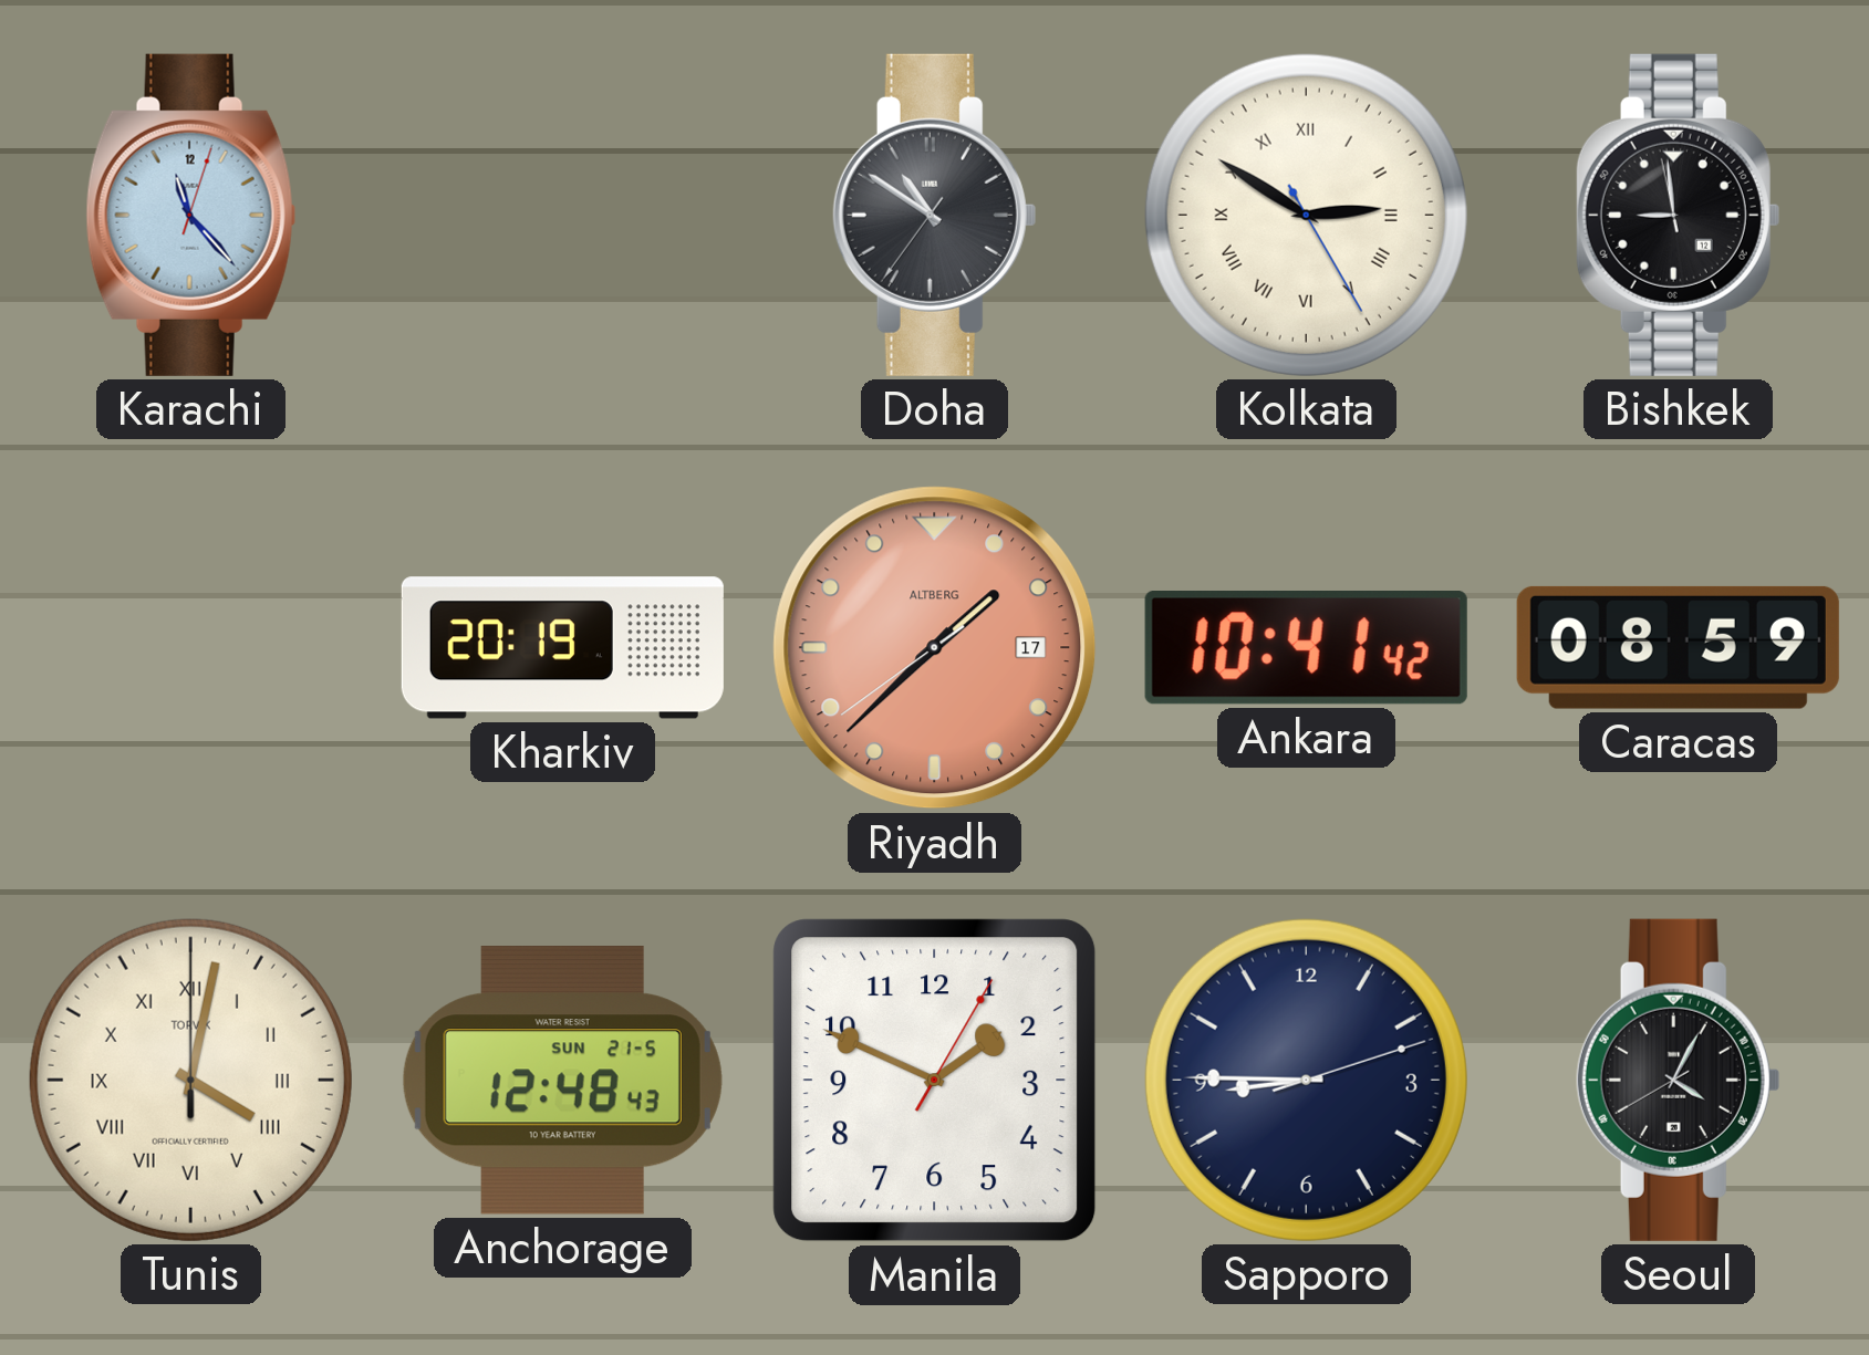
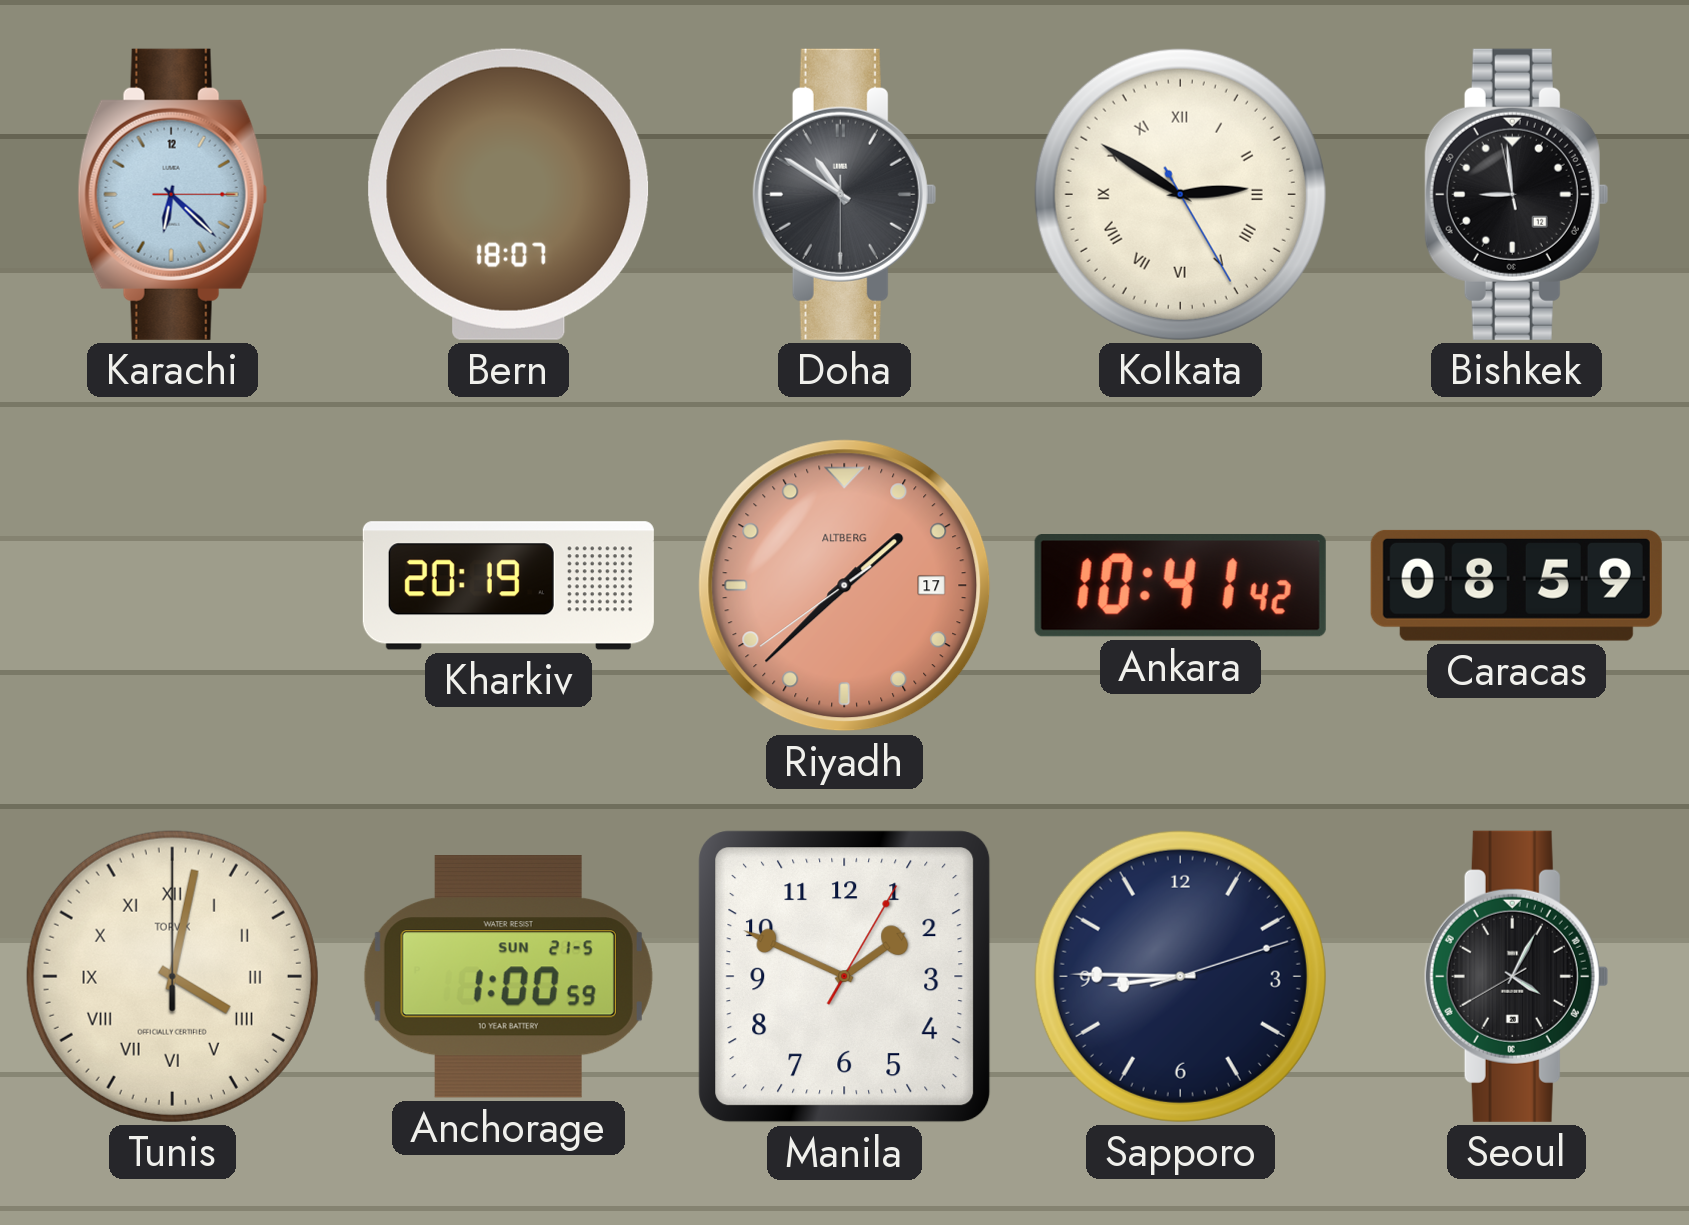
Karachi: 11:23 -> 6:22
Bern: none -> 18:07
Doha: 10:50:36 -> 10:50:30
Anchorage: 12:48 -> 1:00
